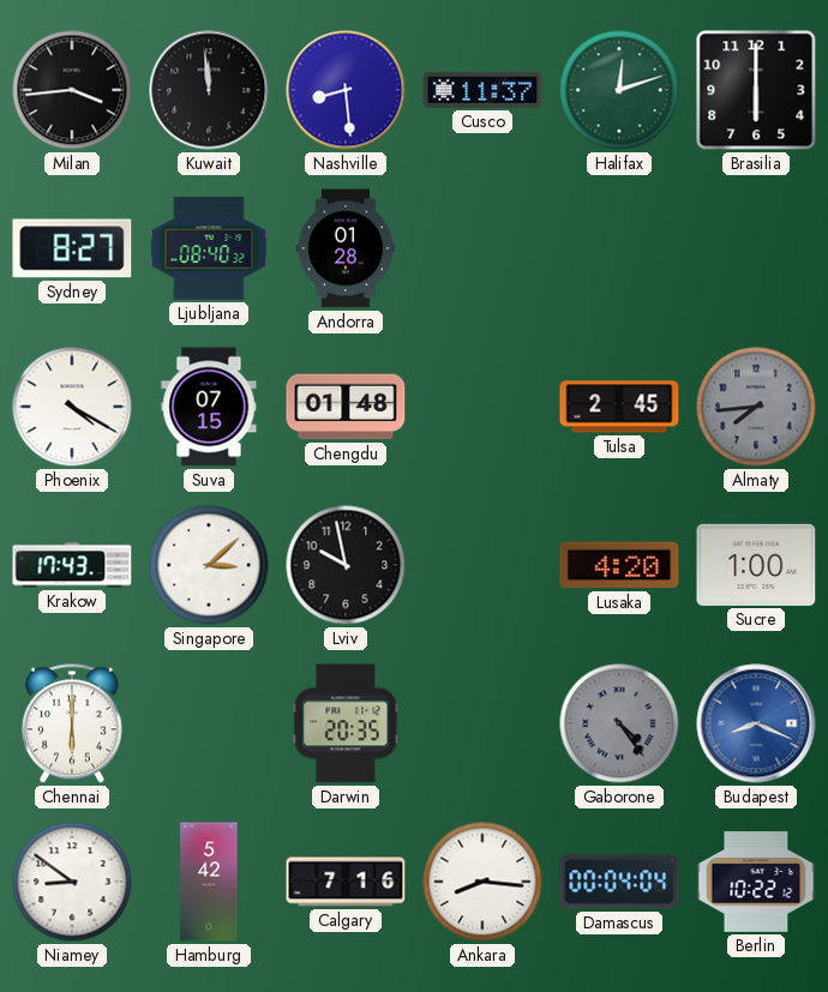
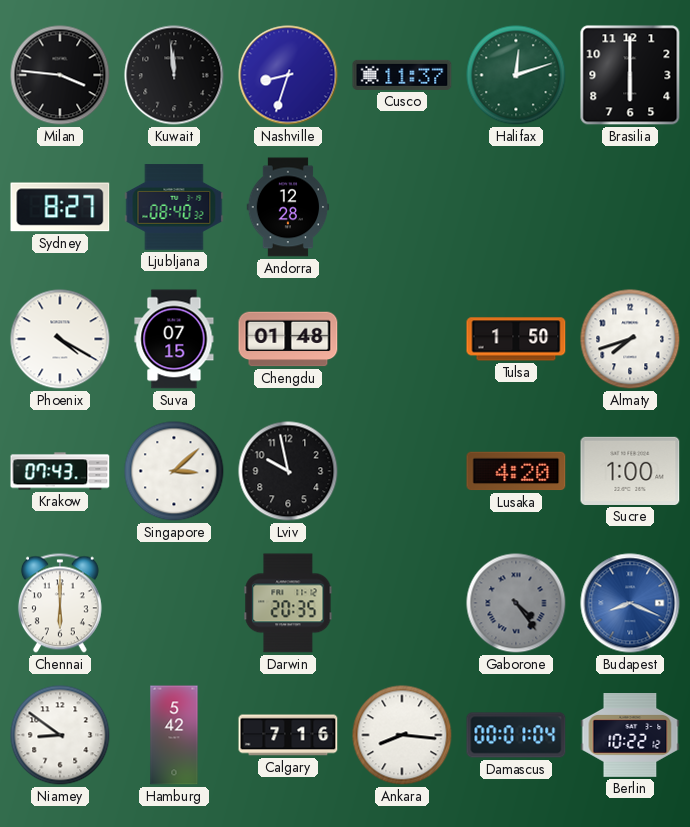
Milan: 3:44 -> 3:46
Nashville: 8:29 -> 8:33
Andorra: 01:28 -> 12:28
Tulsa: 2:45 -> 1:50
Almaty: 7:44 -> 7:42
Almaty dial: grey -> white
Krakow: 17:43 -> 07:43
Damascus: 00:04 -> 00:01
